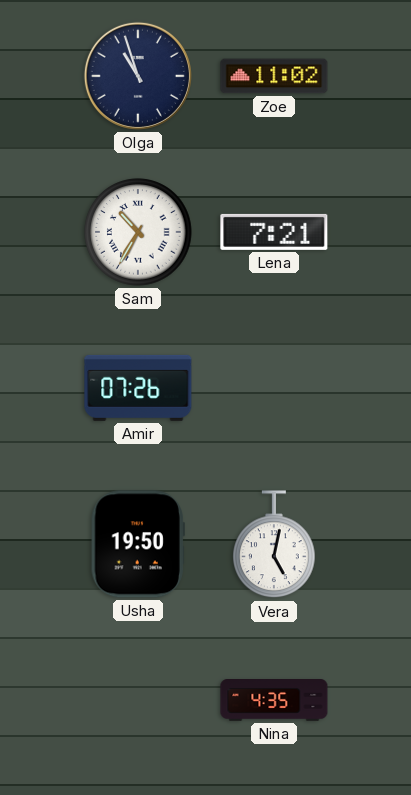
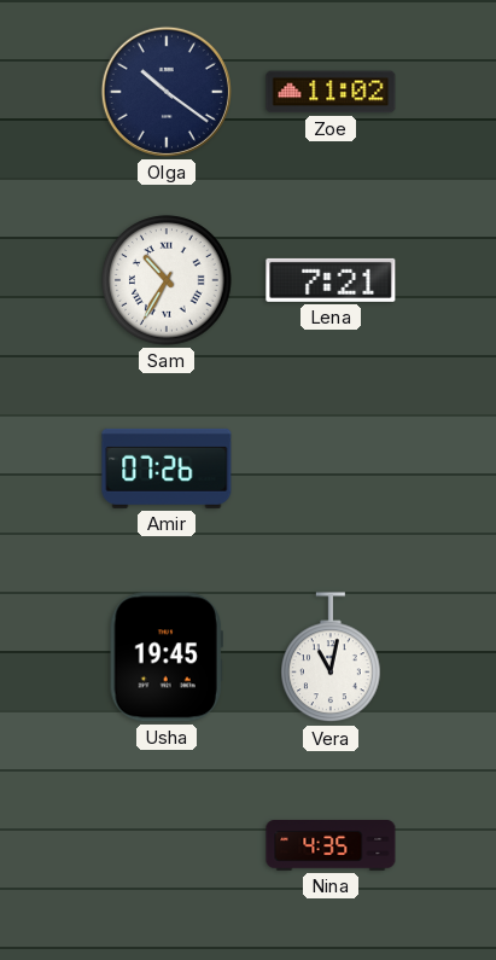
Olga: 10:57 -> 10:21
Usha: 19:50 -> 19:45
Vera: 5:02 -> 11:02
